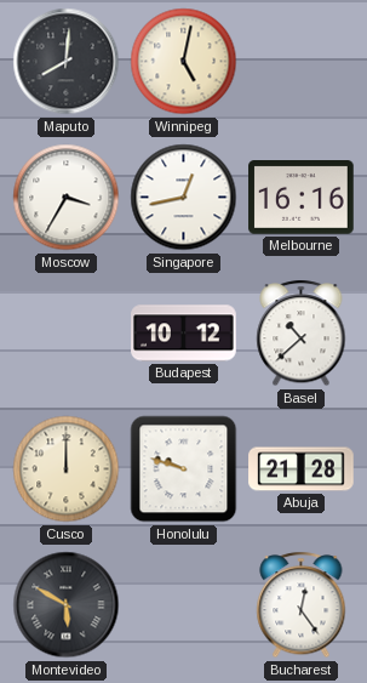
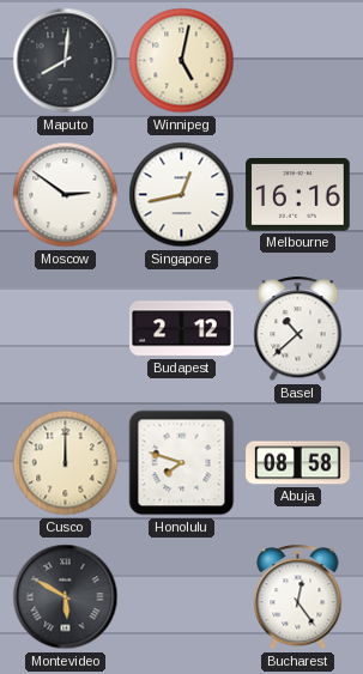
Moscow: 3:35 -> 2:51
Budapest: 10:12 -> 2:12
Honolulu: 9:48 -> 7:48
Abuja: 21:28 -> 08:58
